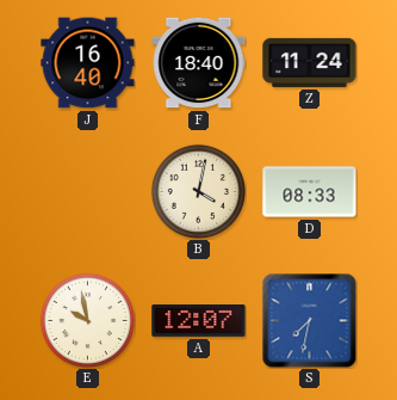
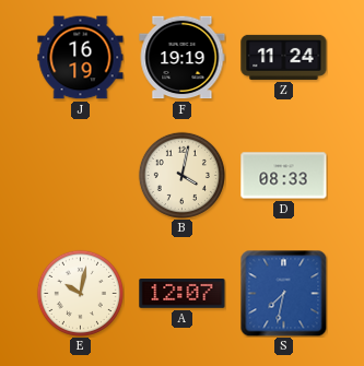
J: 16:40 -> 16:19
F: 18:40 -> 19:19
E: 9:58 -> 10:02
